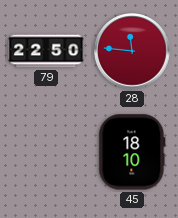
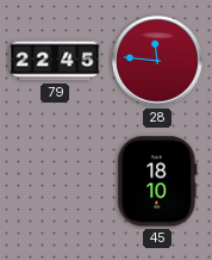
79: 22:50 -> 22:45
